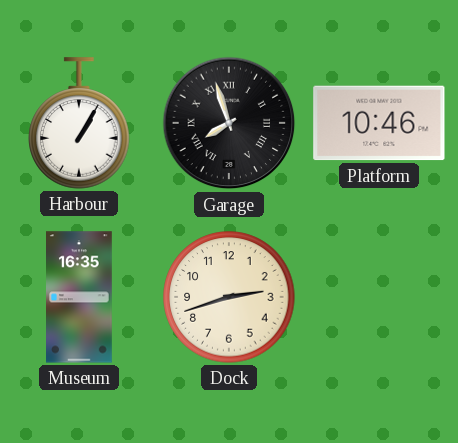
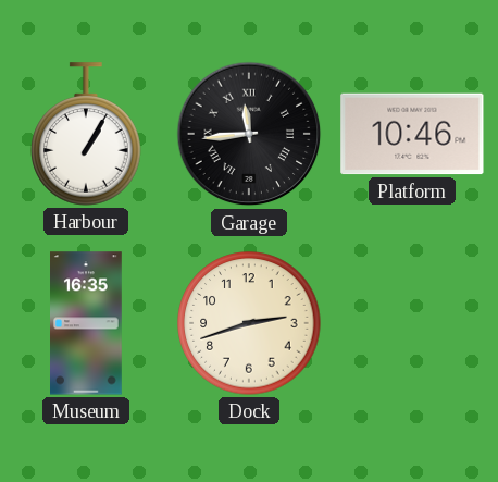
Garage: 7:57 -> 11:44
